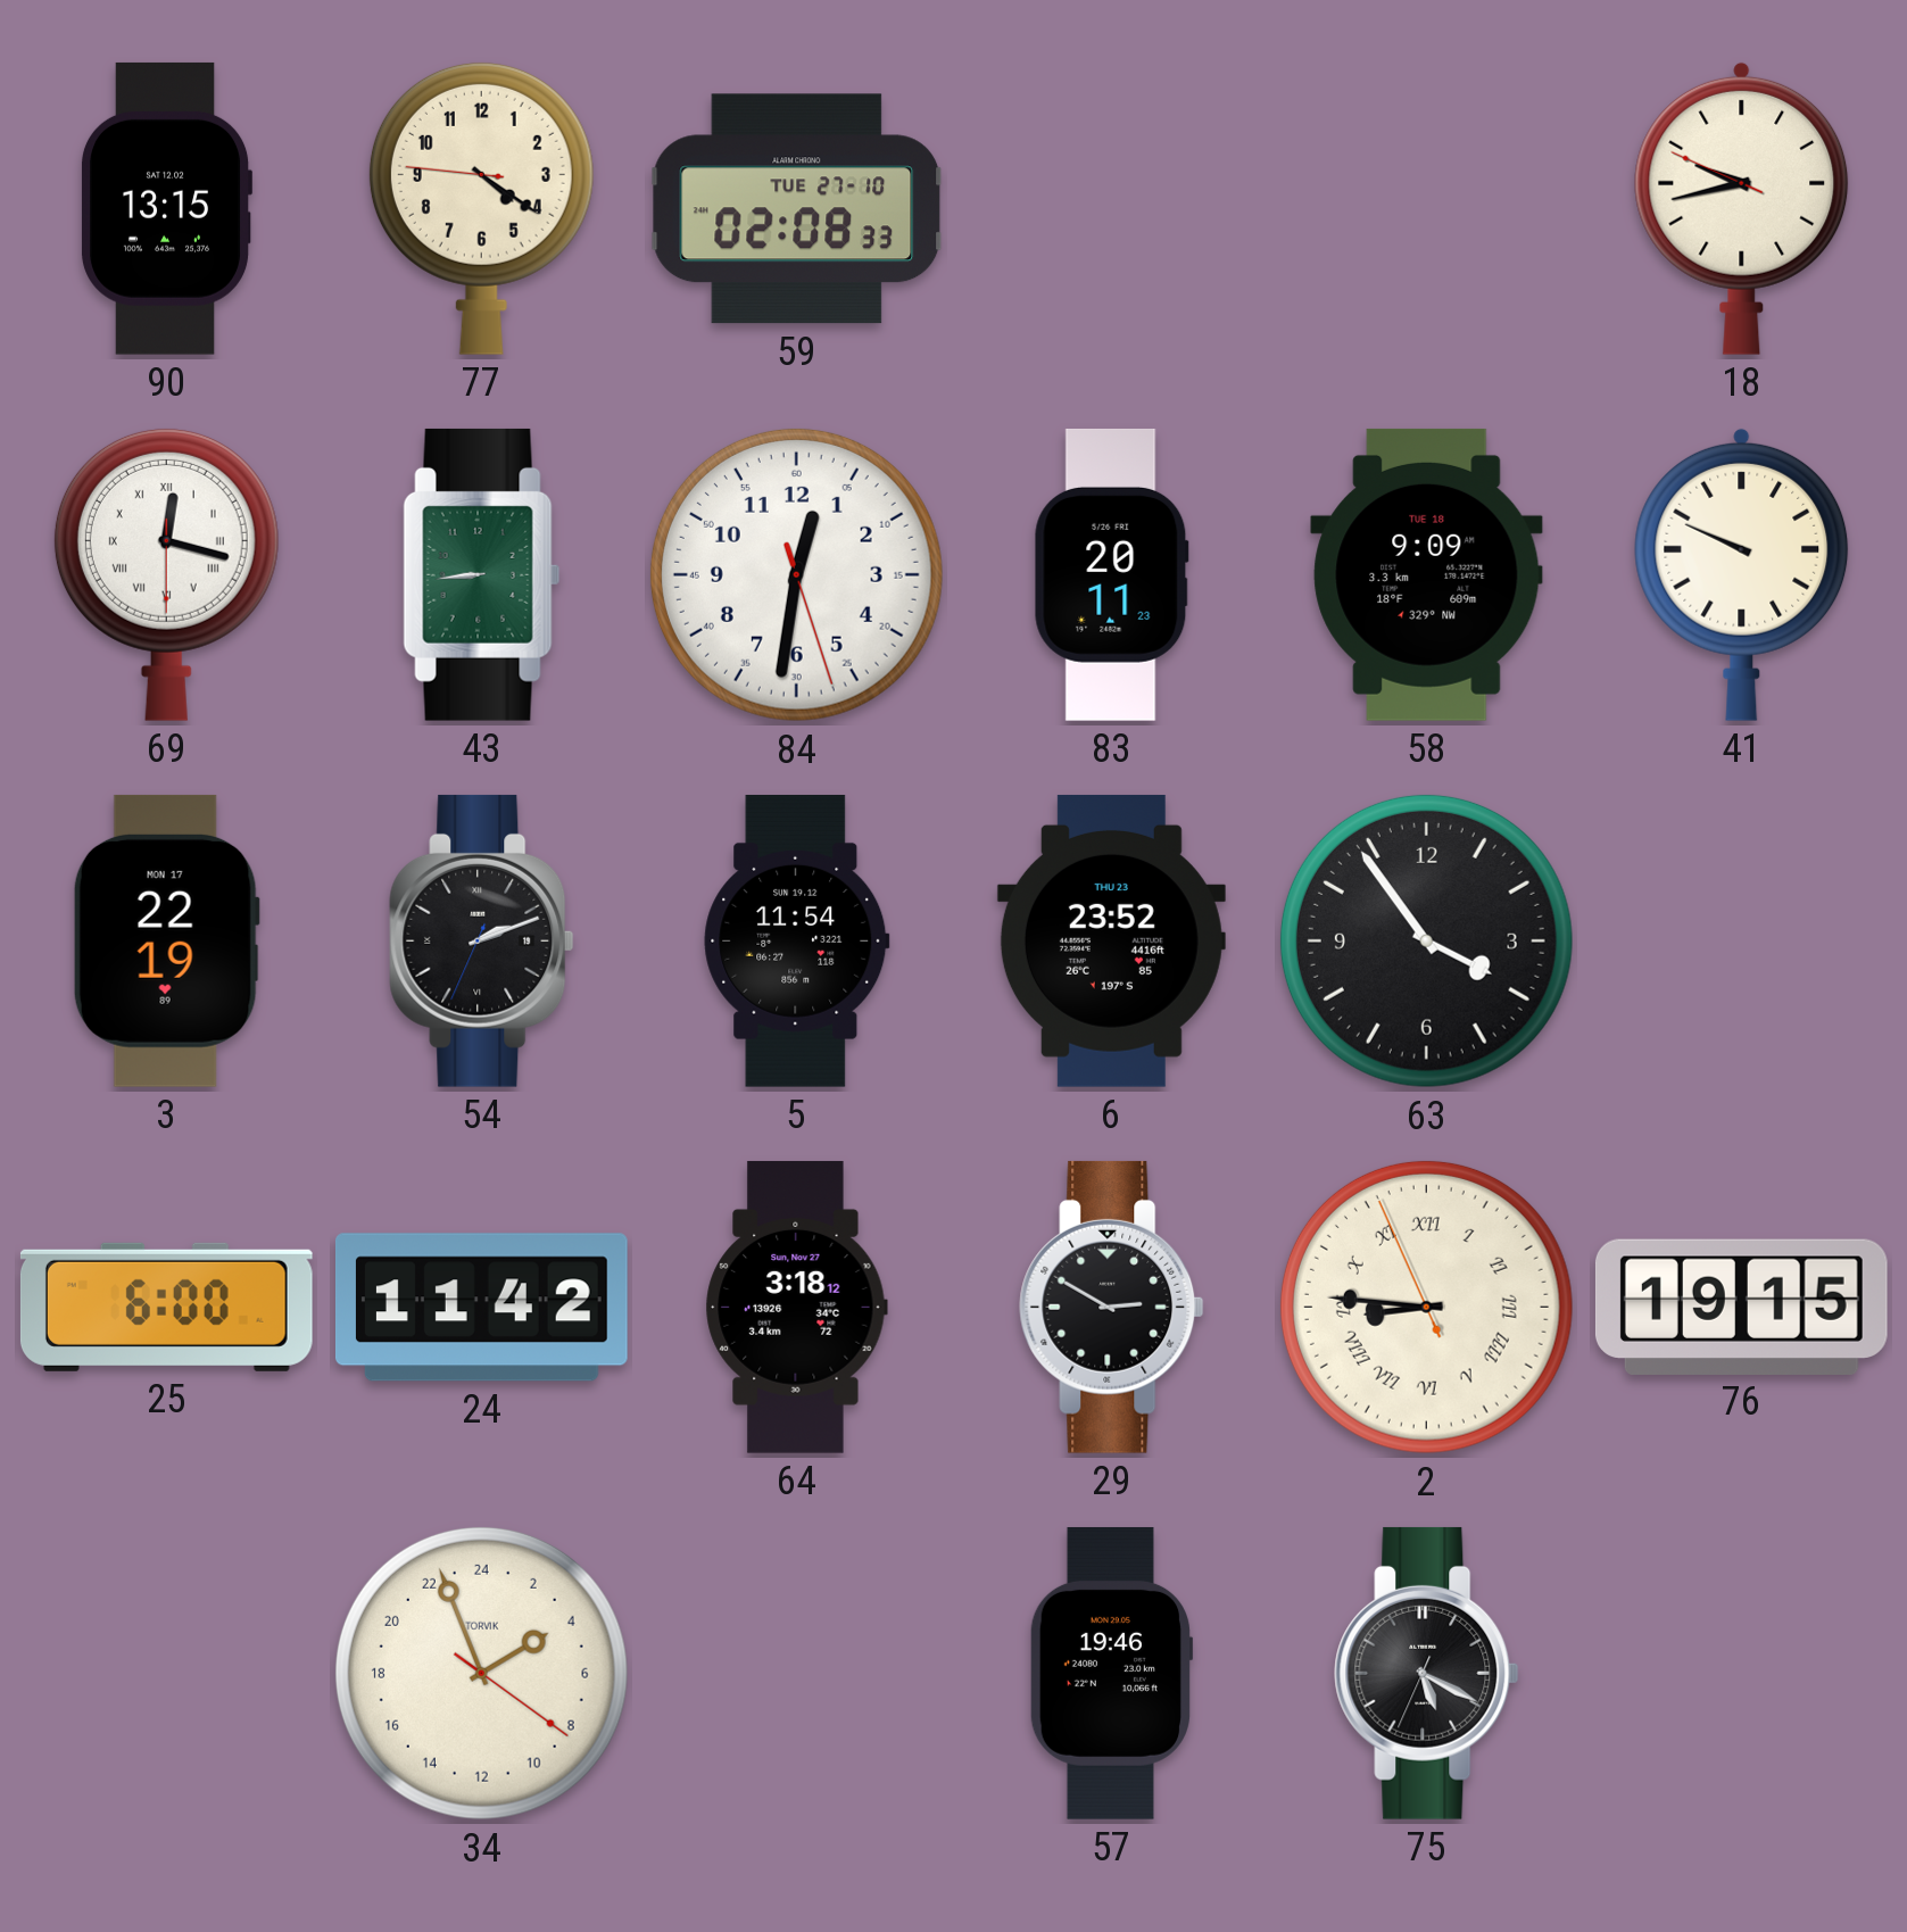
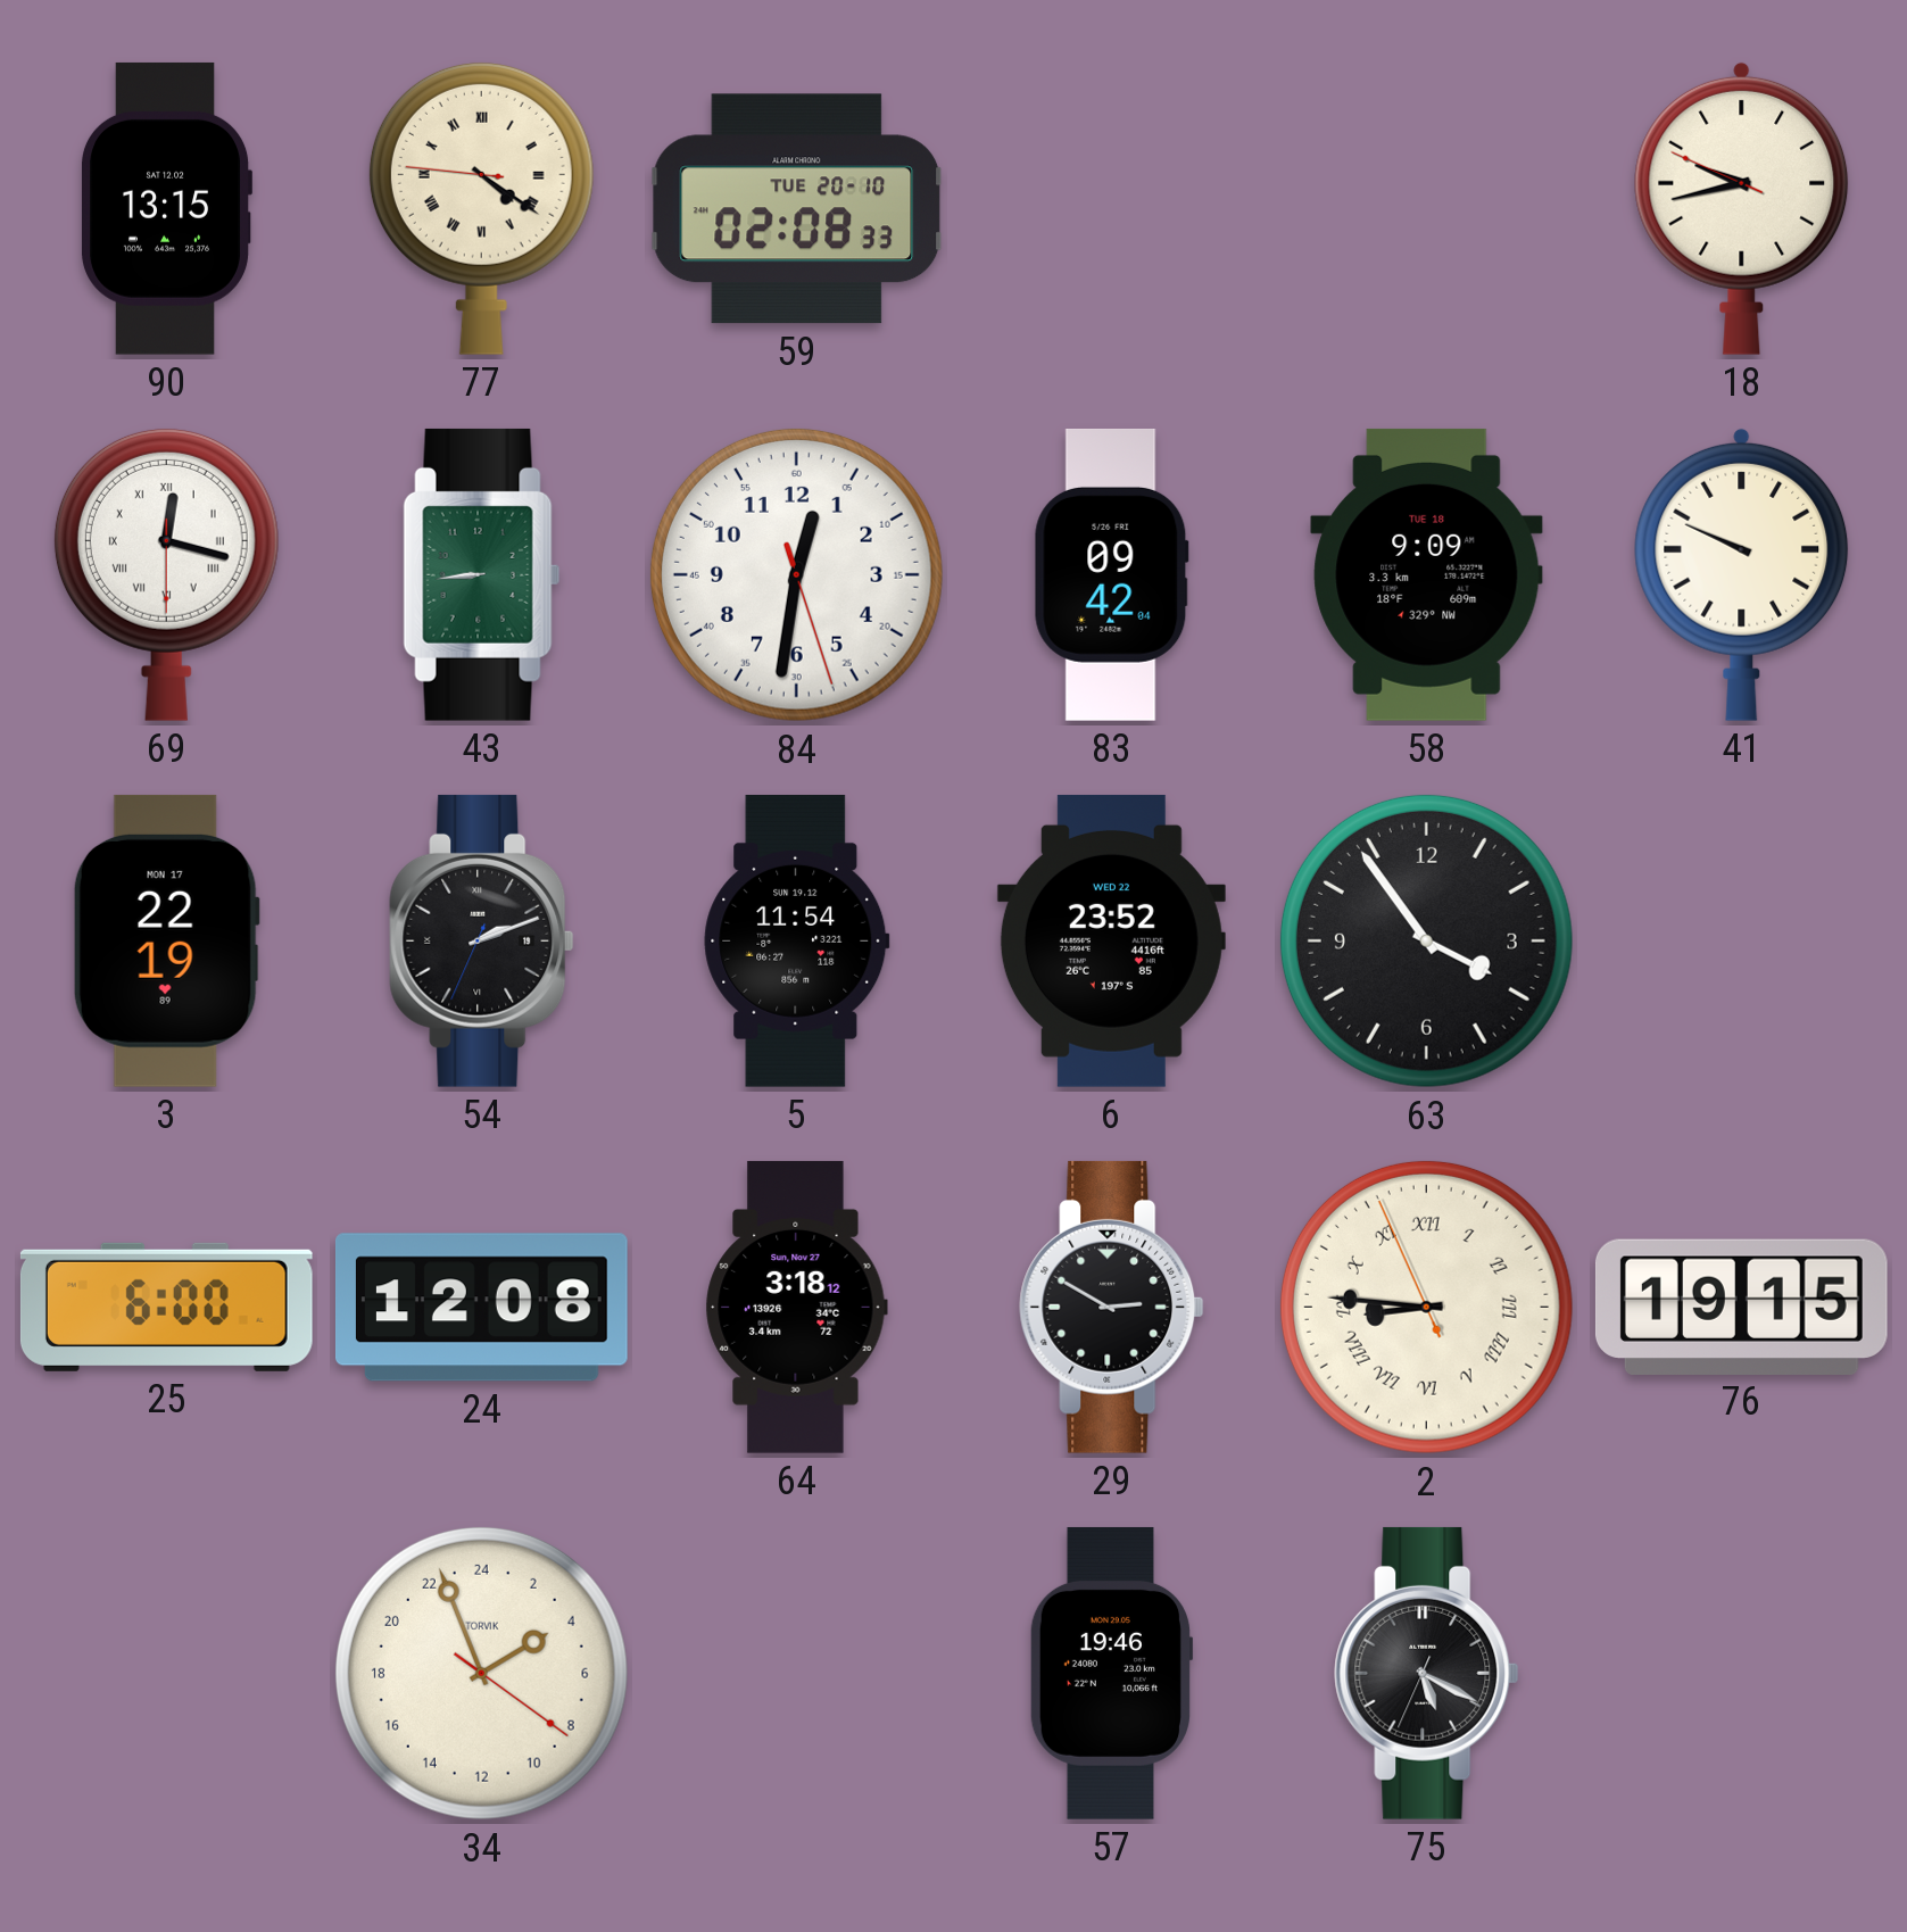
77 numerals: Arabic -> Roman
59 date: TUE 27-10 -> TUE 20-10
83: 20:11 -> 09:42
6 date: THU 23 -> WED 22
24: 11:42 -> 12:08
